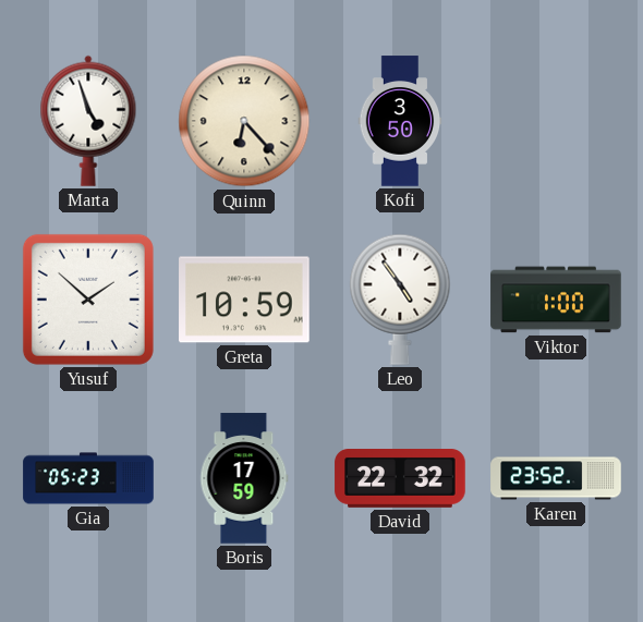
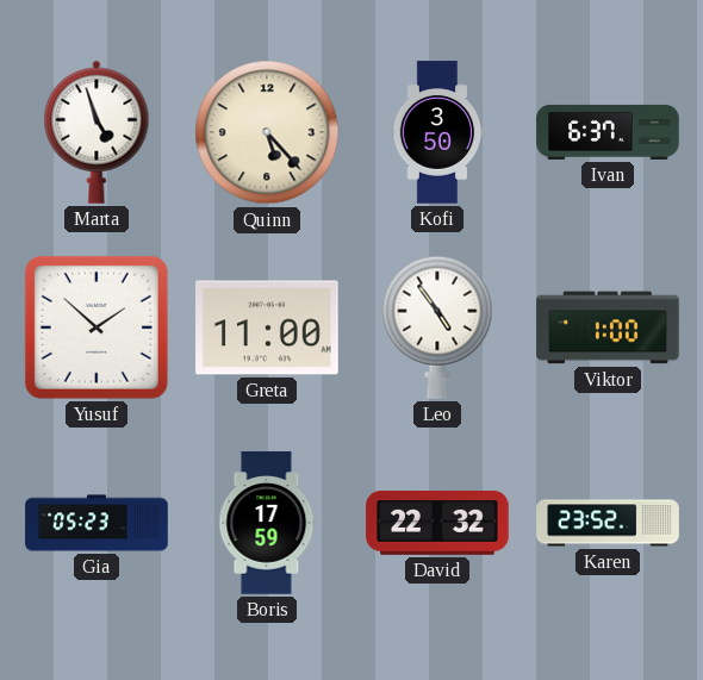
Quinn: 6:23 -> 5:23
Ivan: none -> 6:37
Greta: 10:59 -> 11:00
